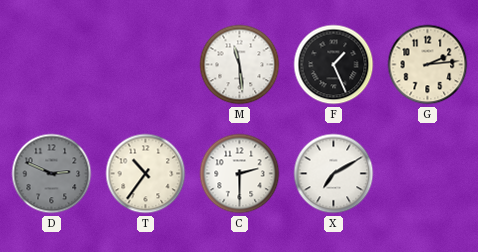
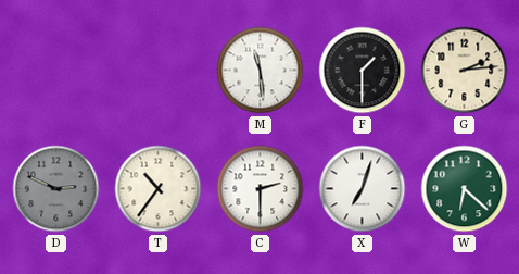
F: 1:26 -> 1:30
X: 7:10 -> 7:03
W: none -> 6:22
